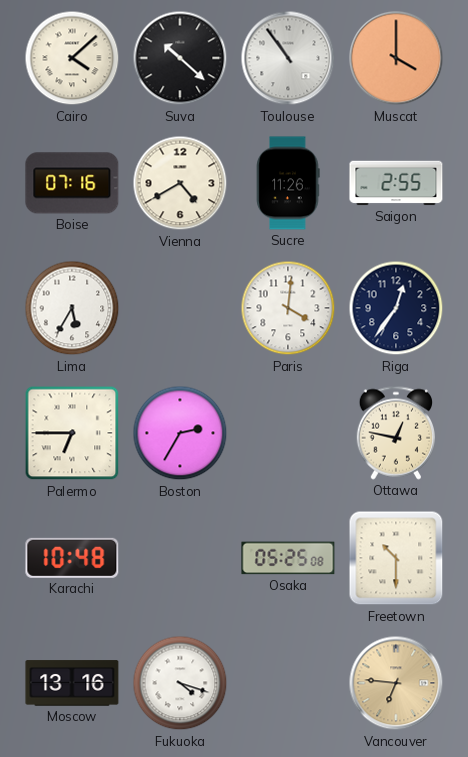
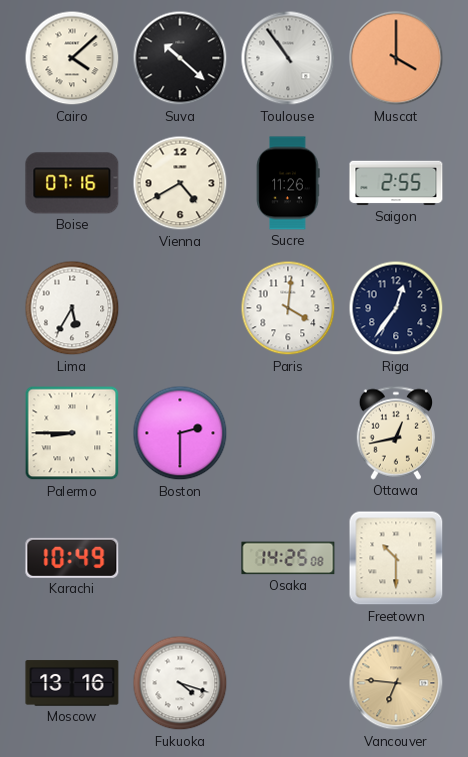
Palermo: 6:45 -> 8:45
Boston: 2:35 -> 2:30
Ottawa: 12:47 -> 12:43
Karachi: 10:48 -> 10:49
Osaka: 05:25 -> 14:25
